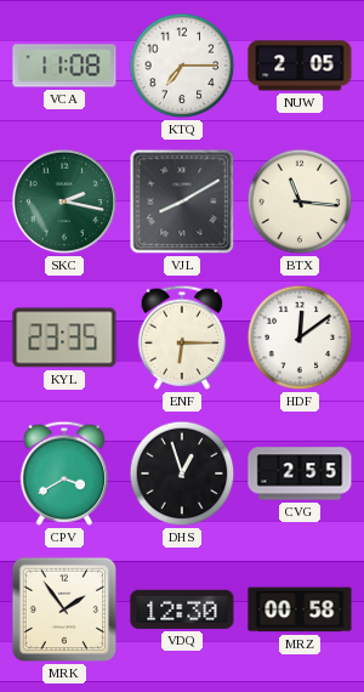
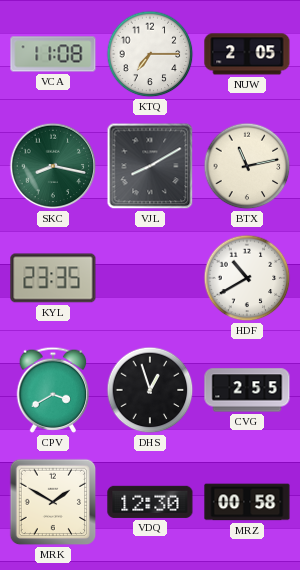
SKC: 2:17 -> 8:17
BTX: 11:16 -> 11:13
ENF: 6:15 -> none
HDF: 12:09 -> 10:40
MRK: 1:54 -> 1:50
